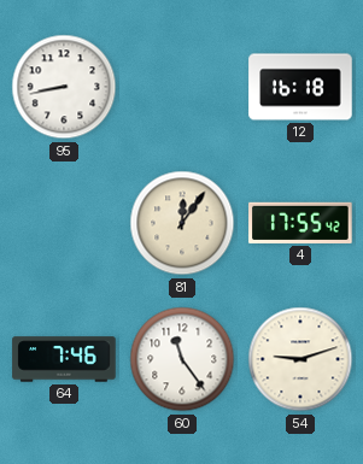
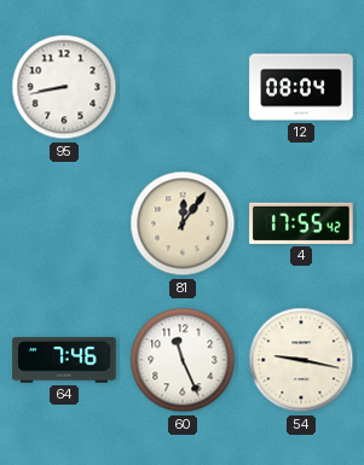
12: 16:18 -> 08:04
60: 11:24 -> 11:26
54: 9:12 -> 9:17
